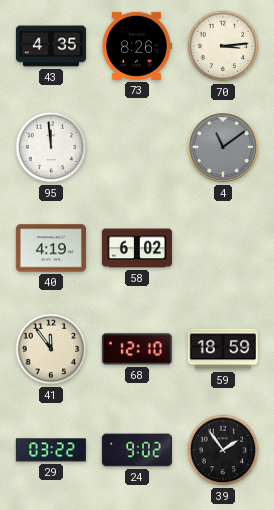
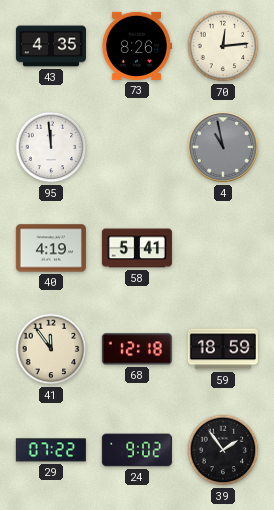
70: 3:14 -> 12:14
4: 11:09 -> 10:58
58: 6:02 -> 5:41
68: 12:10 -> 12:18
29: 03:22 -> 07:22
